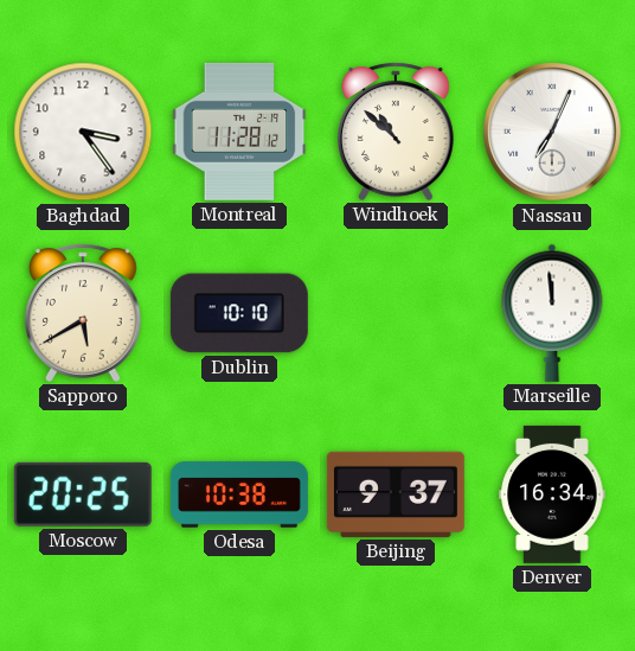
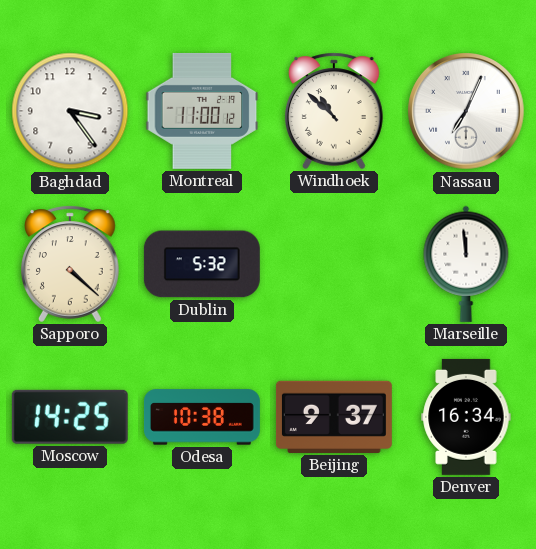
Montreal: 11:28 -> 11:00
Sapporo: 5:40 -> 4:22
Dublin: 10:10 -> 5:32
Moscow: 20:25 -> 14:25
